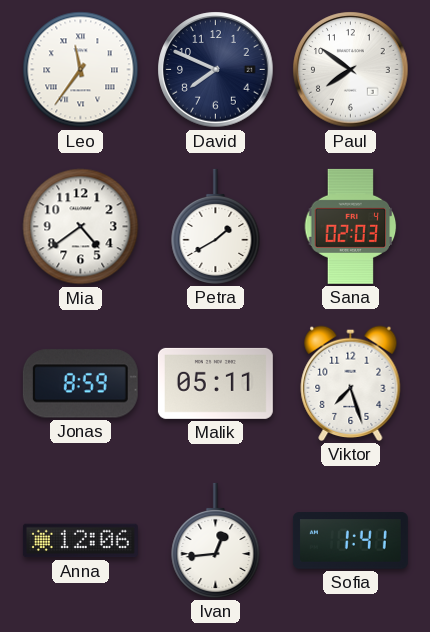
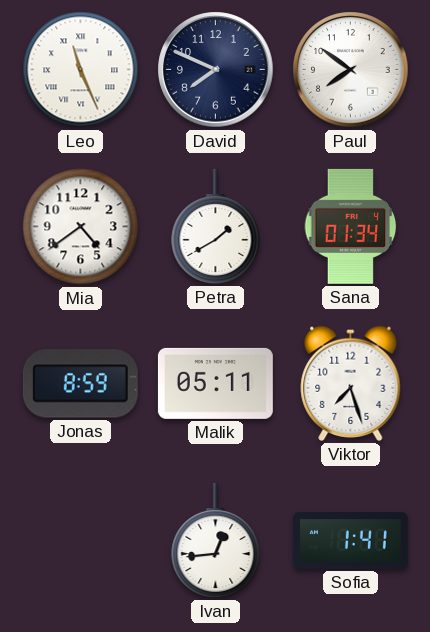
Leo: 11:36 -> 11:26
Sana: 02:03 -> 01:34
Anna: 12:06 -> none
